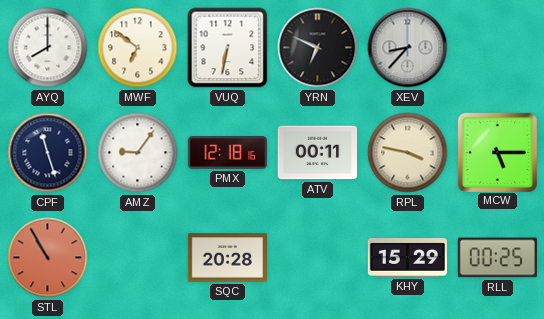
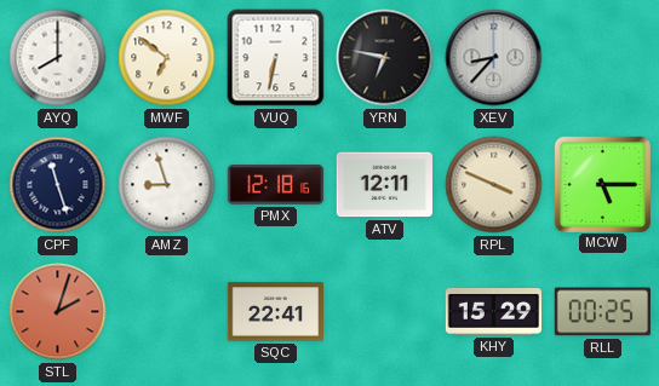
YRN: 6:49 -> 6:47
AMZ: 9:06 -> 8:57
ATV: 00:11 -> 12:11
RPL: 3:47 -> 3:49
STL: 10:55 -> 2:03
SQC: 20:28 -> 22:41
